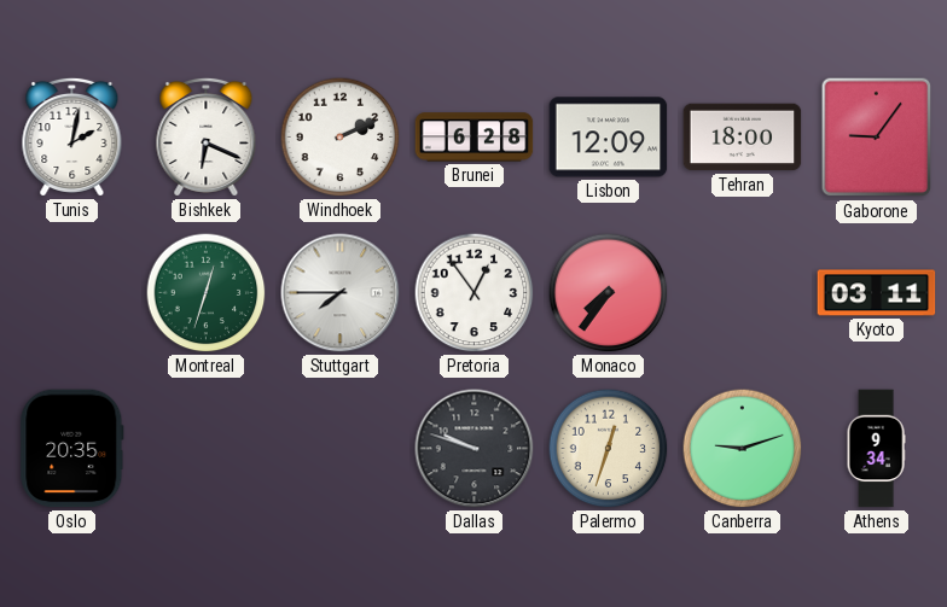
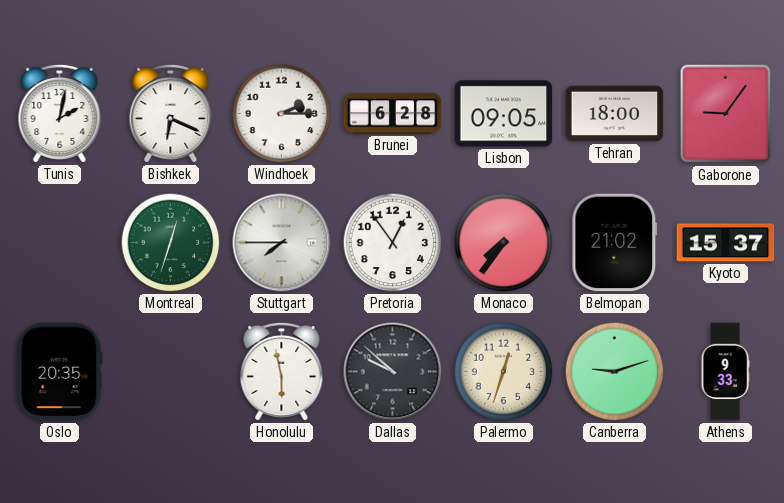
Windhoek: 2:11 -> 2:15
Lisbon: 12:09 -> 09:05
Belmopan: none -> 21:02
Kyoto: 03:11 -> 15:37
Honolulu: none -> 5:58
Dallas: 9:48 -> 9:52
Athens: 9:34 -> 9:33
